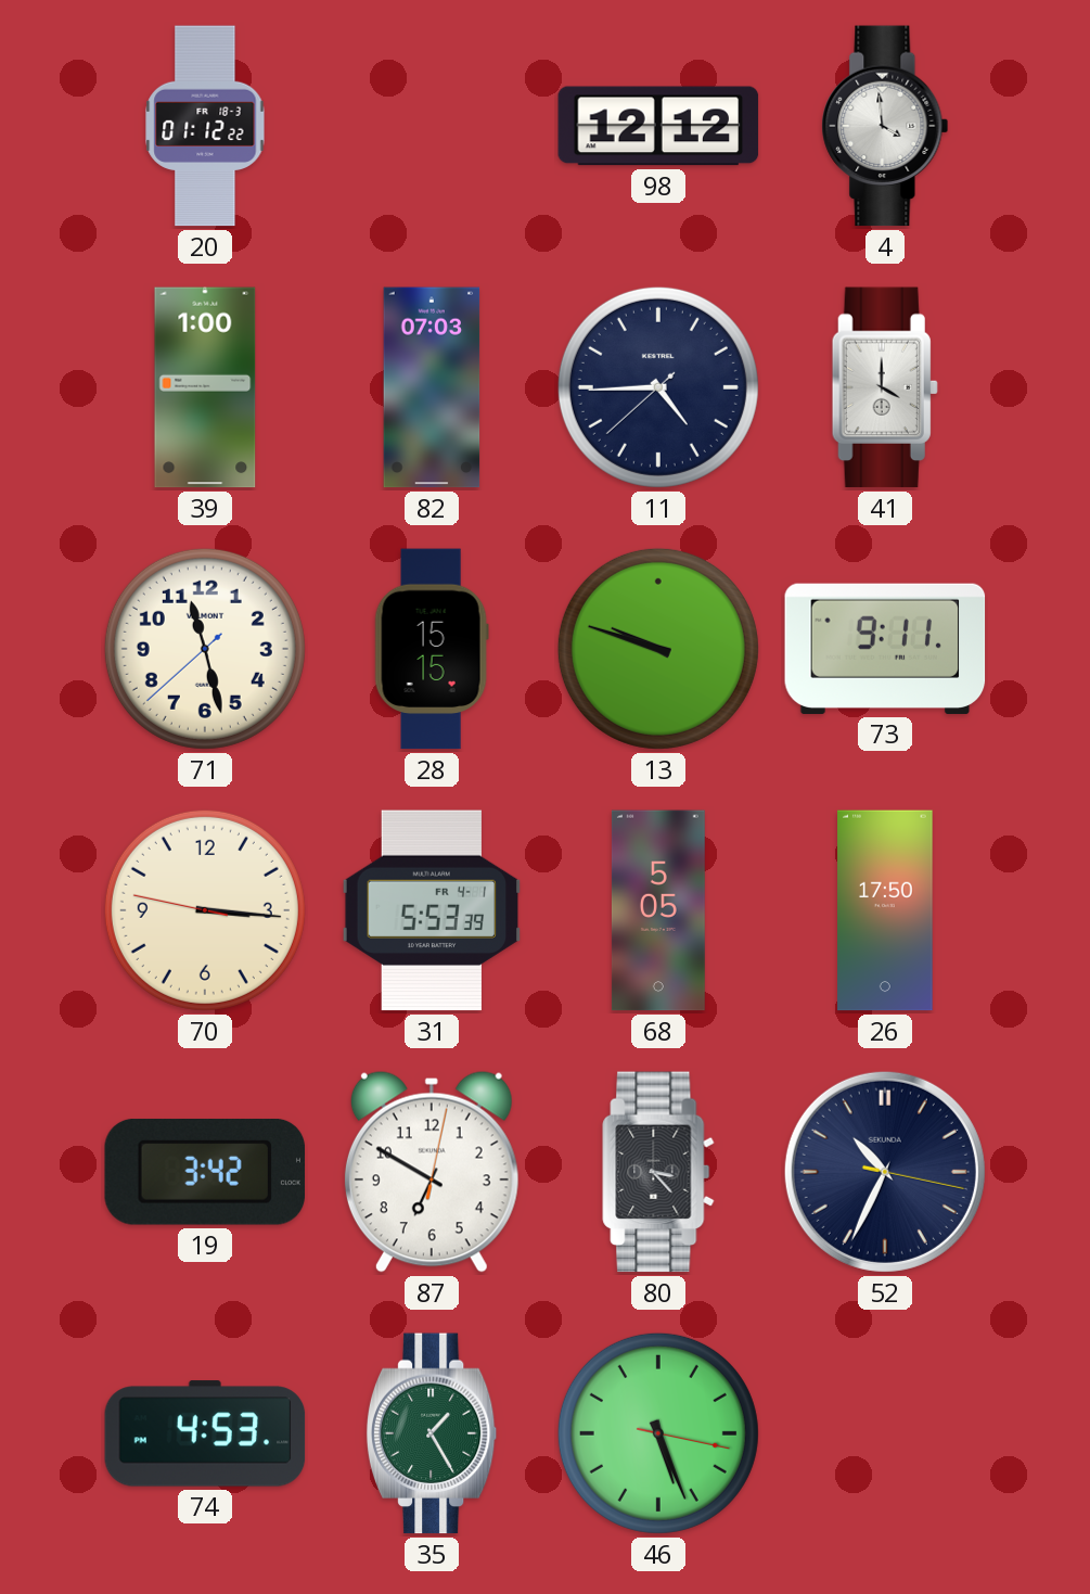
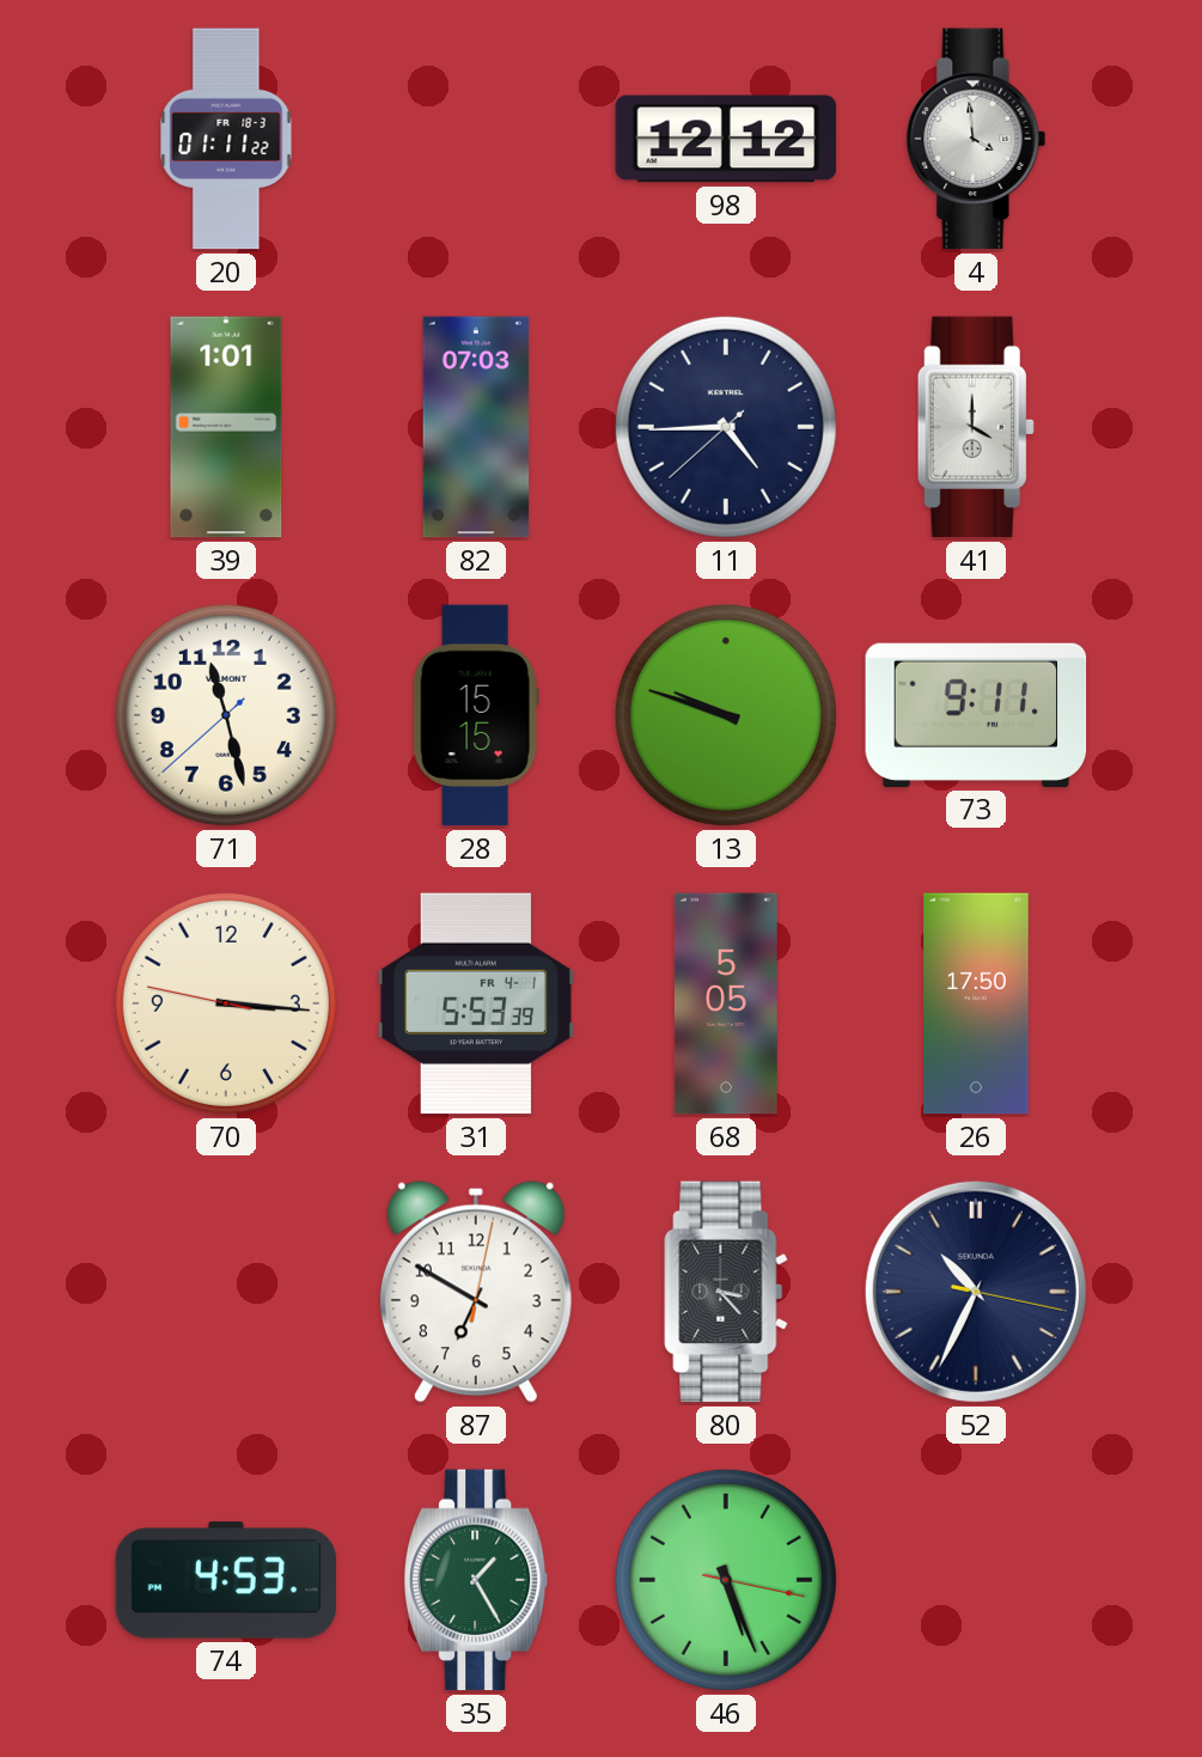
20: 01:12 -> 01:11
39: 1:00 -> 1:01
19: 3:42 -> none
